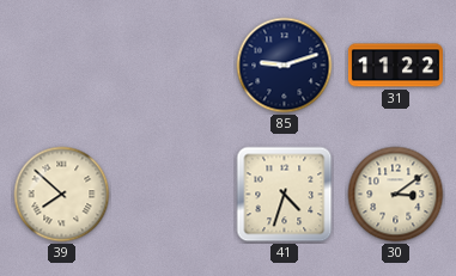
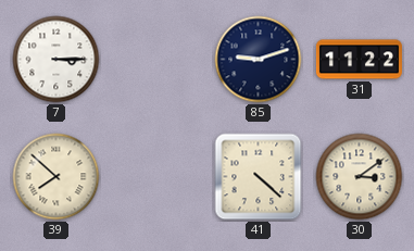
7: none -> 3:15
41: 4:33 -> 4:22
